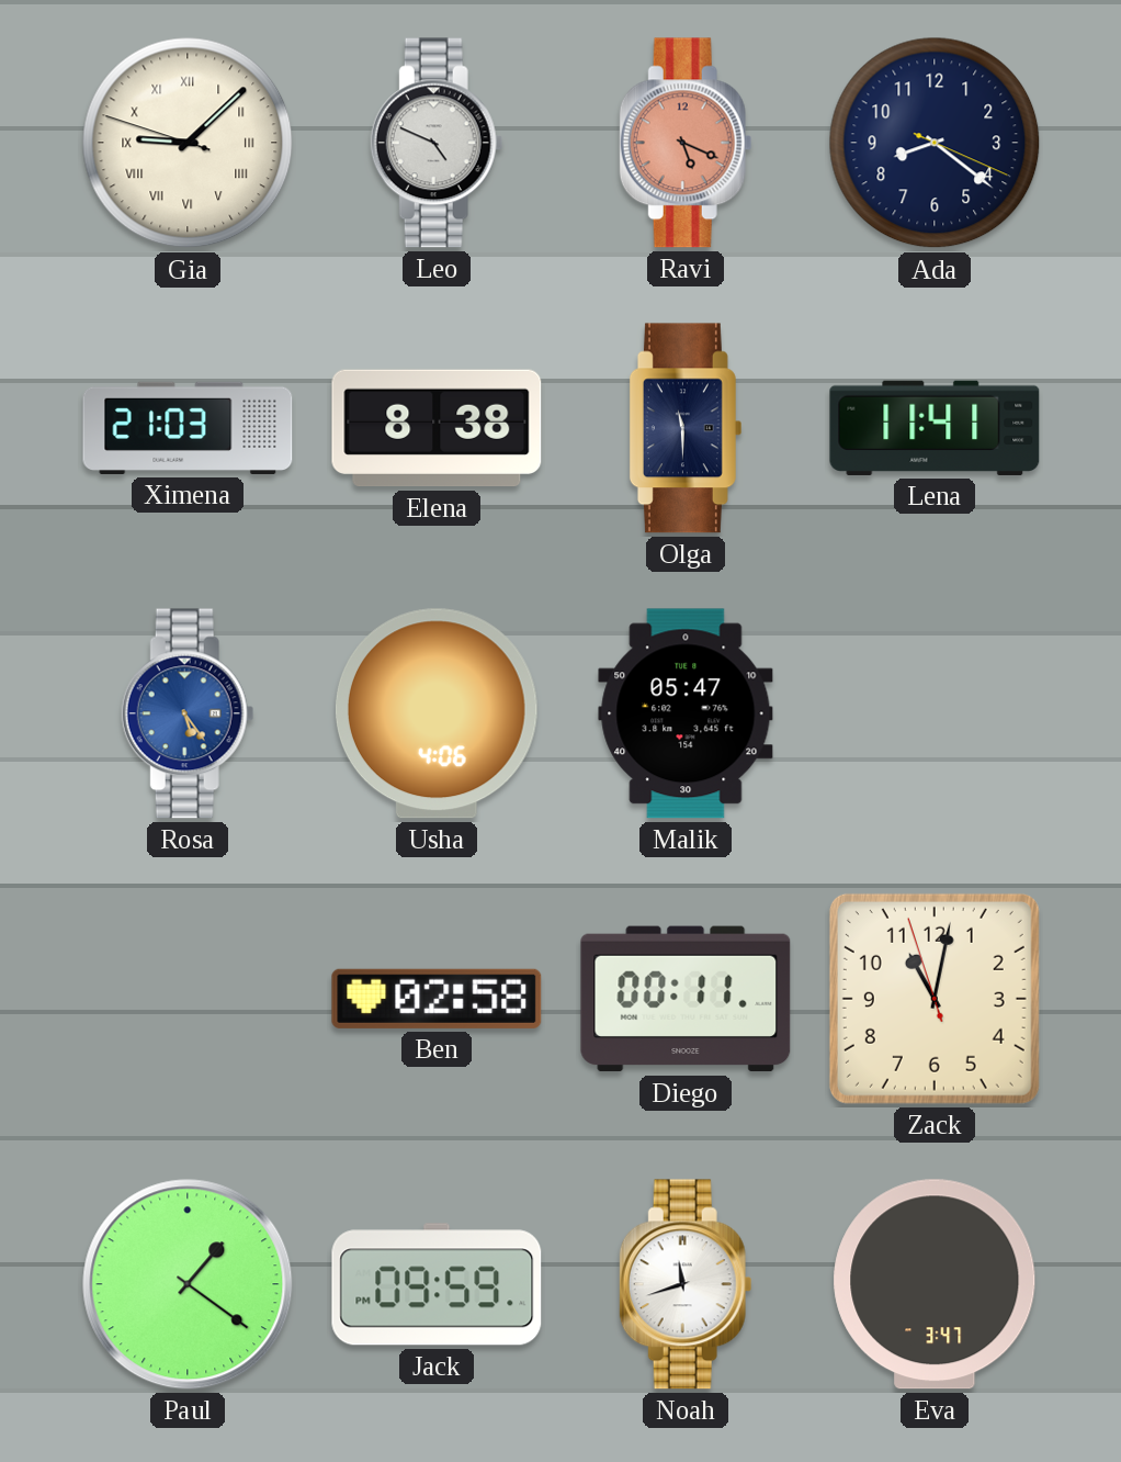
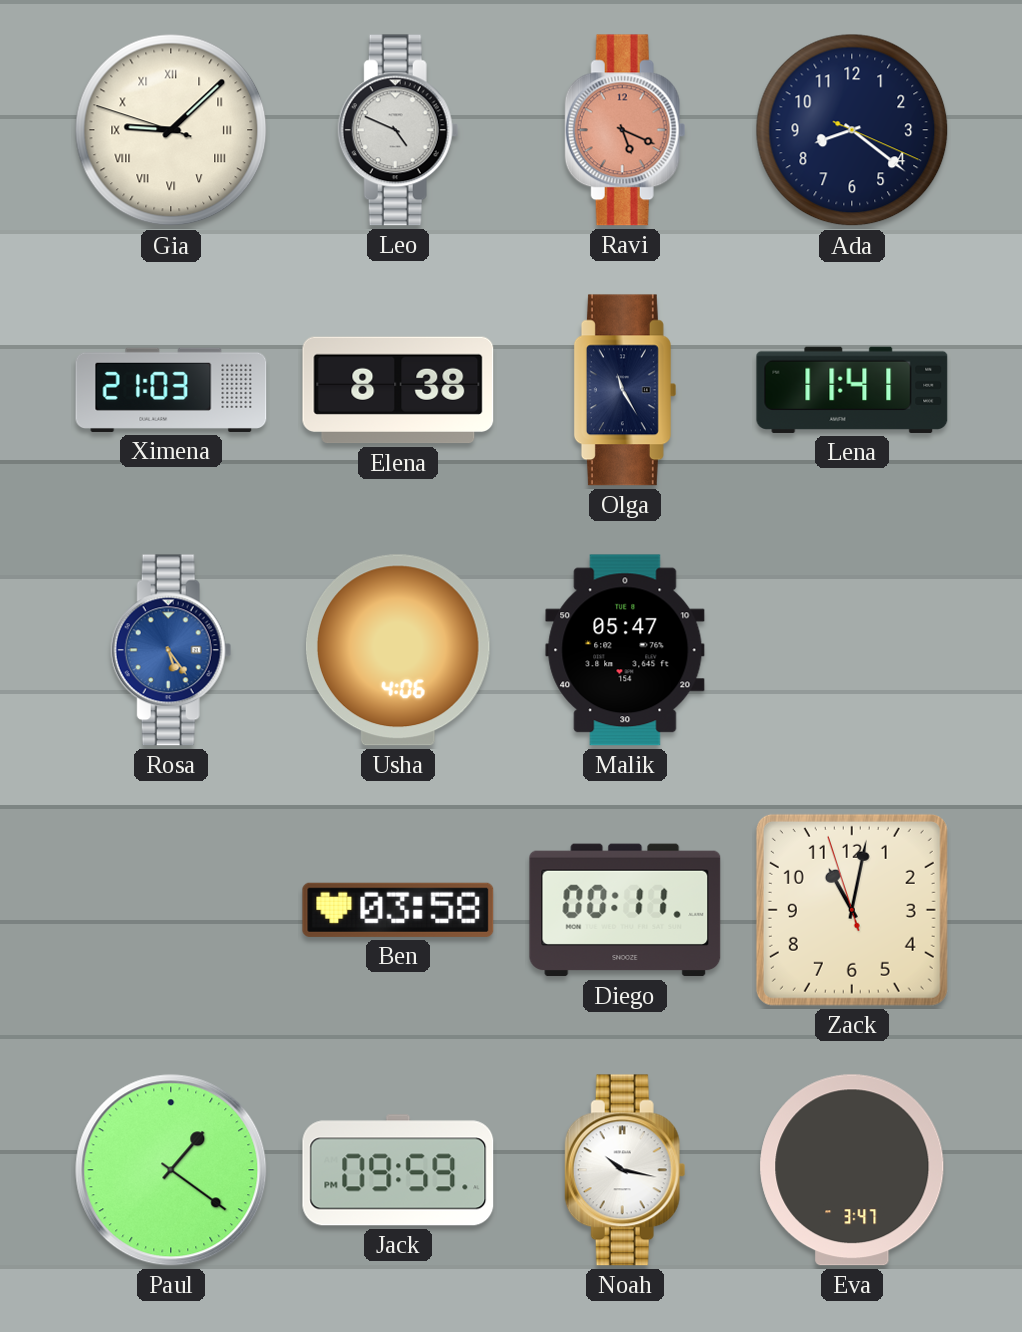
Olga: 11:30 -> 11:25
Ben: 02:58 -> 03:58
Noah: 11:42 -> 10:17
